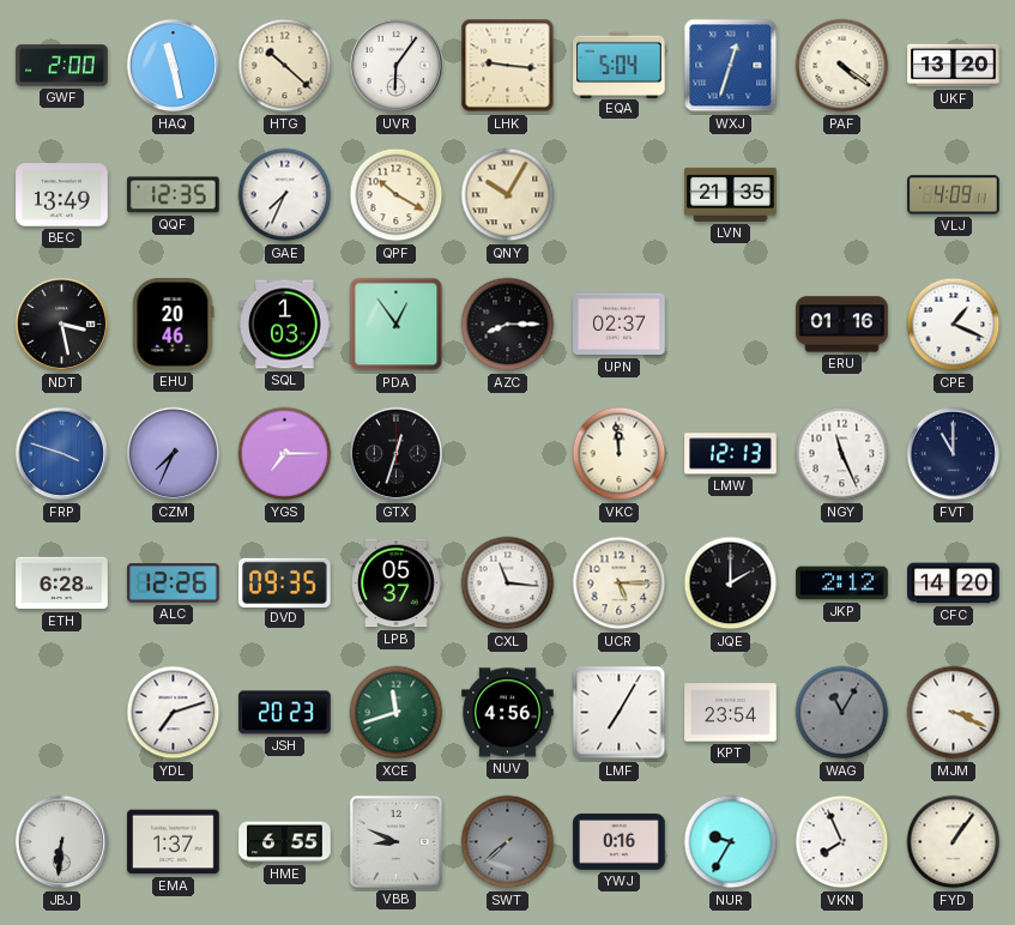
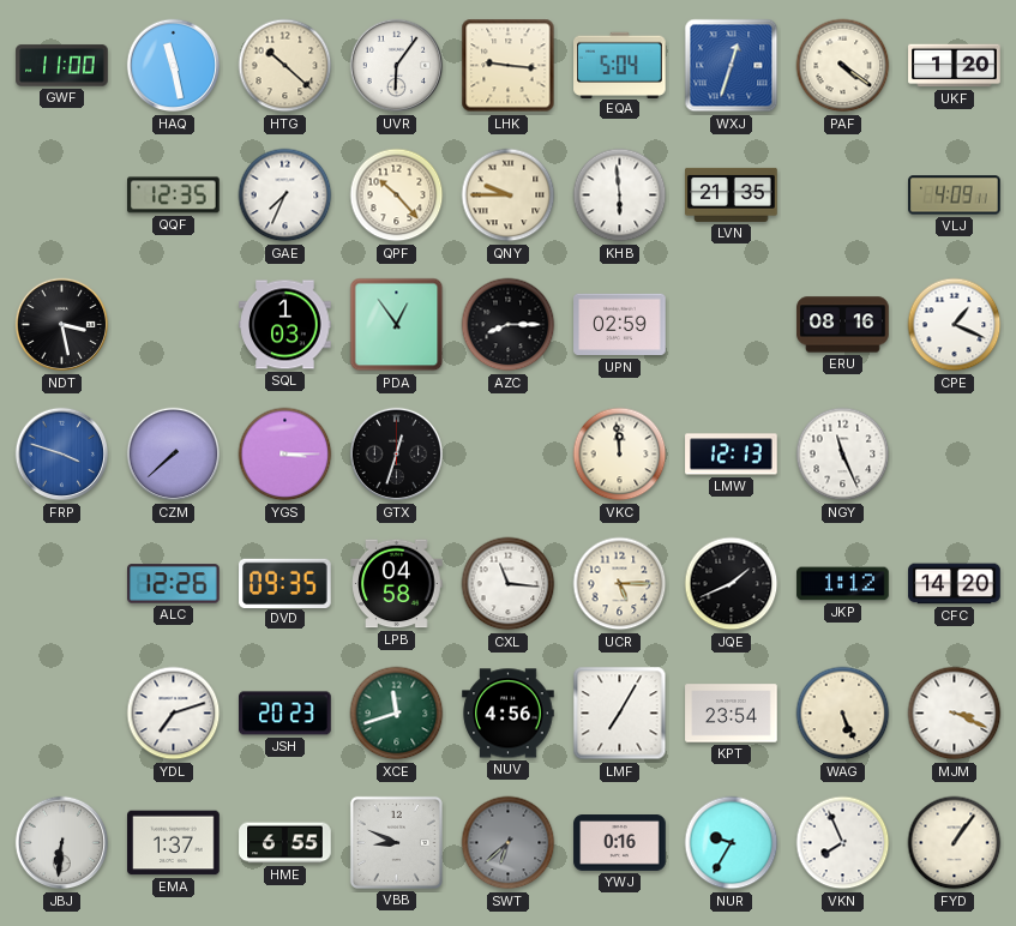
GWF: 2:00 -> 11:00
UKF: 13:20 -> 1:20
BEC: 13:49 -> none
QPF: 10:20 -> 10:23
QNY: 10:05 -> 9:45
KHB: none -> 5:59
EHU: 20:46 -> none
UPN: 02:37 -> 02:59
ERU: 01:16 -> 08:16
CZM: 7:34 -> 7:38
YGS: 7:15 -> 3:15
FVT: 11:00 -> none
ETH: 6:28 -> none
LPB: 05:37 -> 04:58
JQE: 2:00 -> 1:41
JKP: 2:12 -> 1:12
WAG: 11:05 -> 5:26
WAG dial: grey -> cream
SWT: 7:38 -> 6:38
